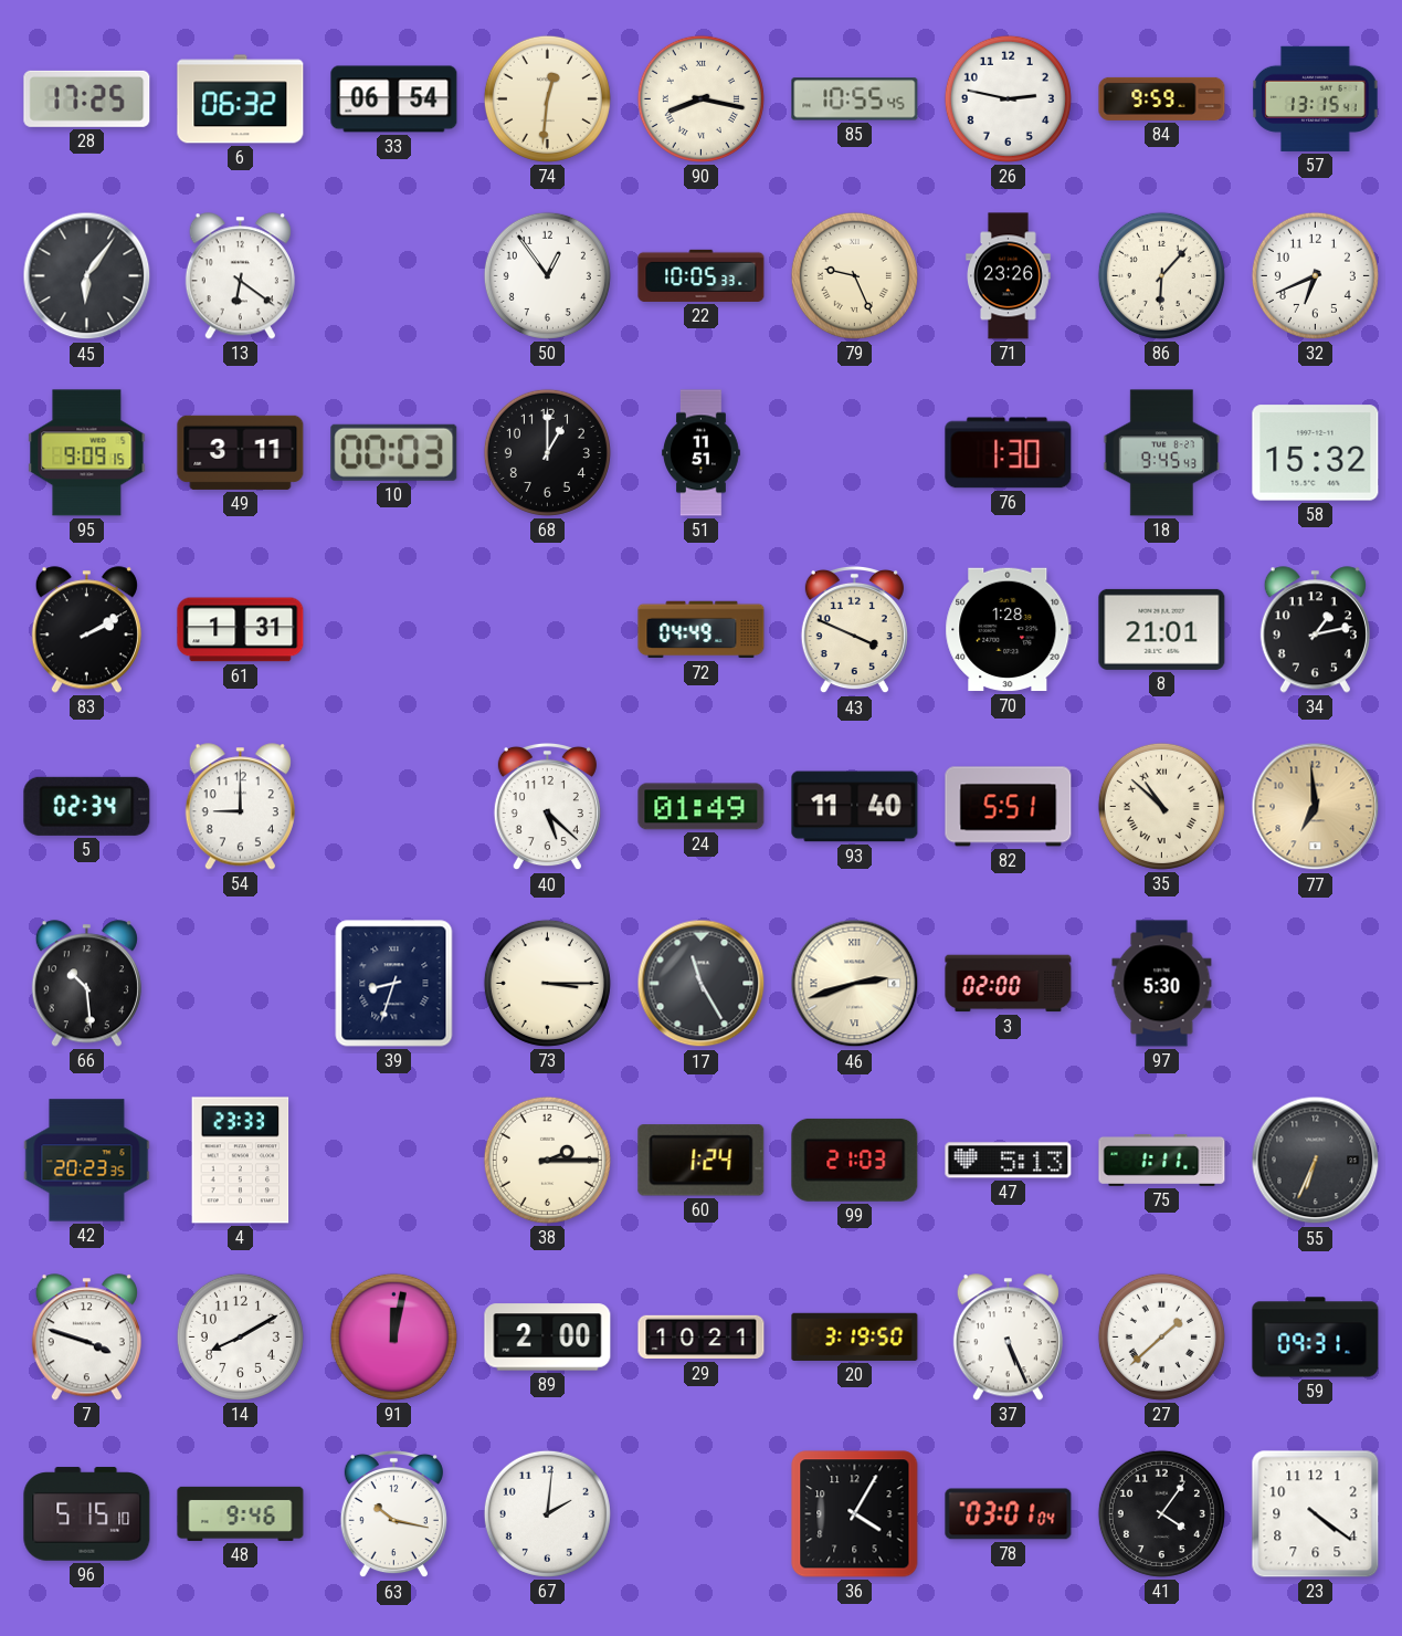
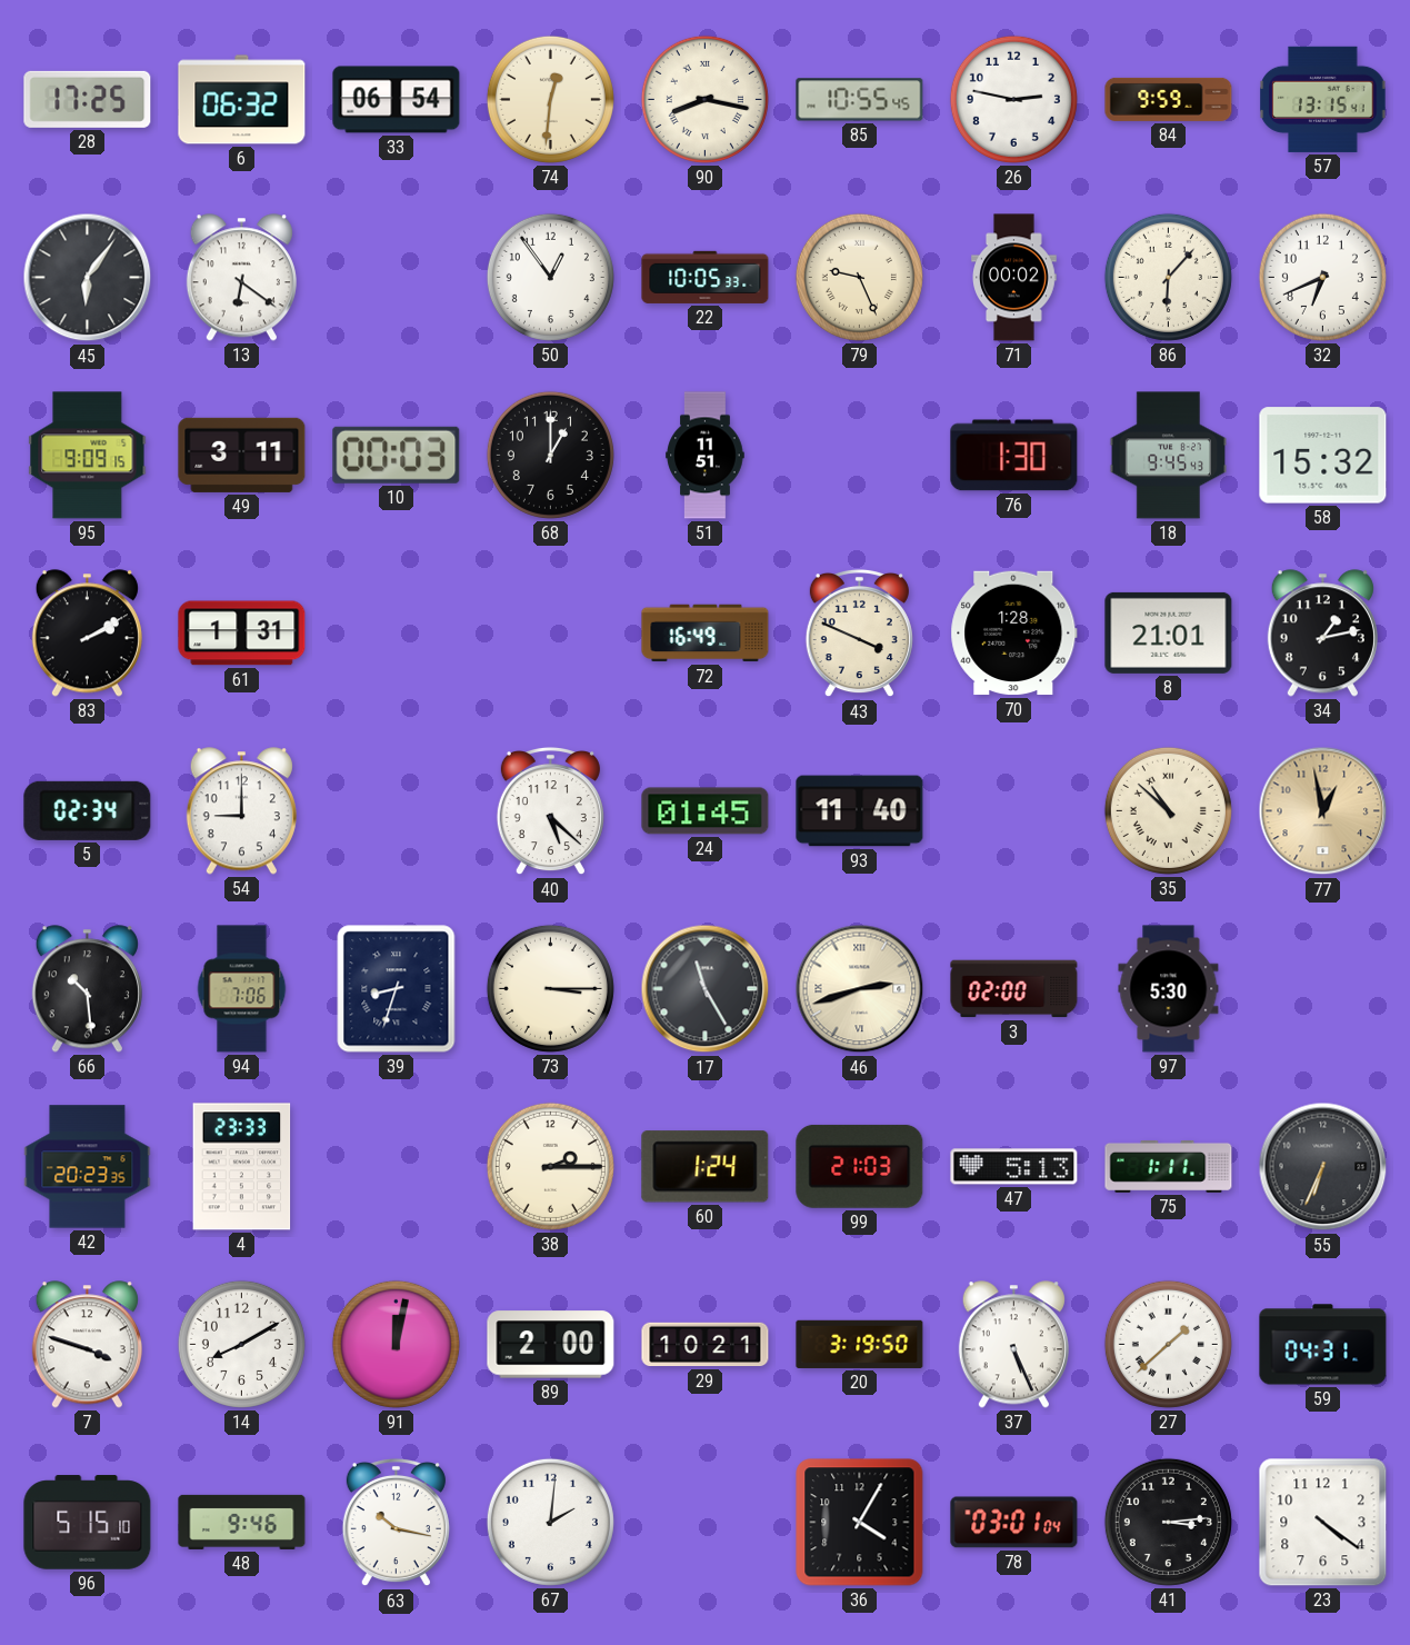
71: 23:26 -> 00:02
72: 04:49 -> 16:49
24: 01:49 -> 01:45
82: 5:51 -> none
77: 6:59 -> 12:58
94: none -> 7:06
59: 09:31 -> 04:31
41: 4:06 -> 3:14
